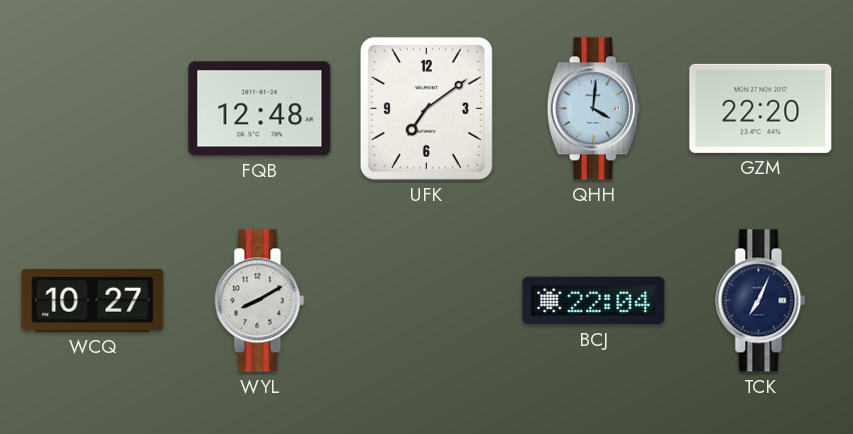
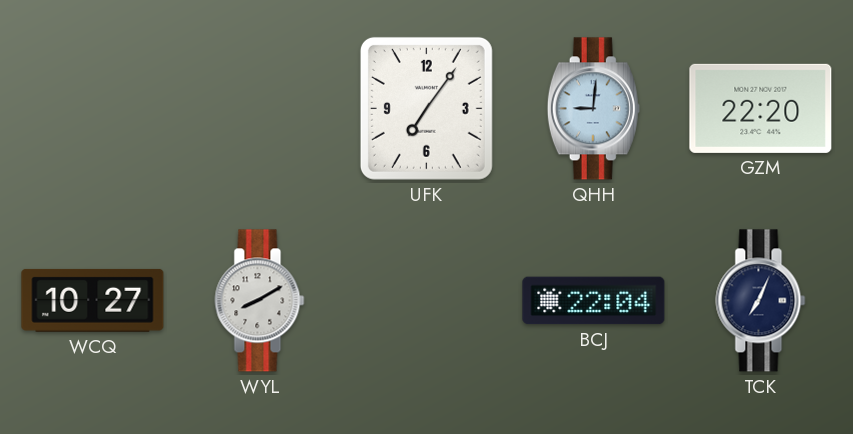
FQB: 12:48 -> none
UFK: 7:09 -> 7:06
QHH: 4:01 -> 9:01
